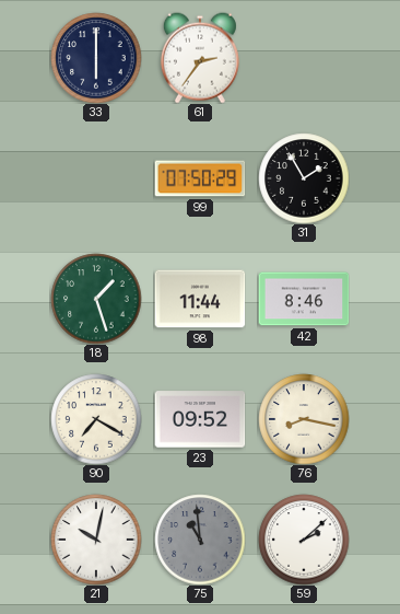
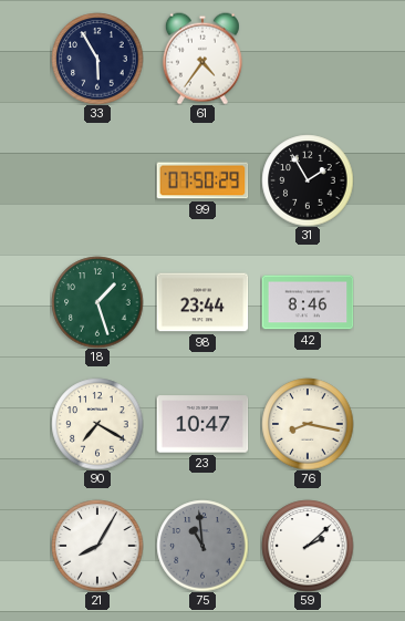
33: 6:00 -> 5:55
61: 2:36 -> 4:36
98: 11:44 -> 23:44
23: 09:52 -> 10:47
21: 10:02 -> 8:05
